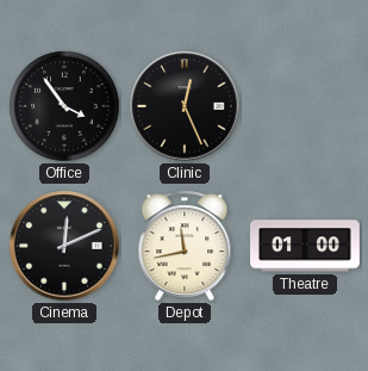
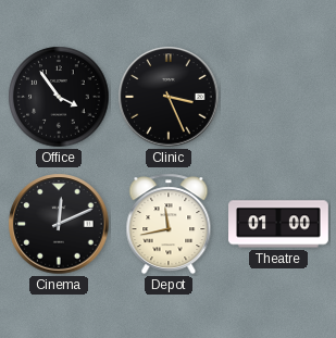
Clinic: 12:26 -> 3:26
